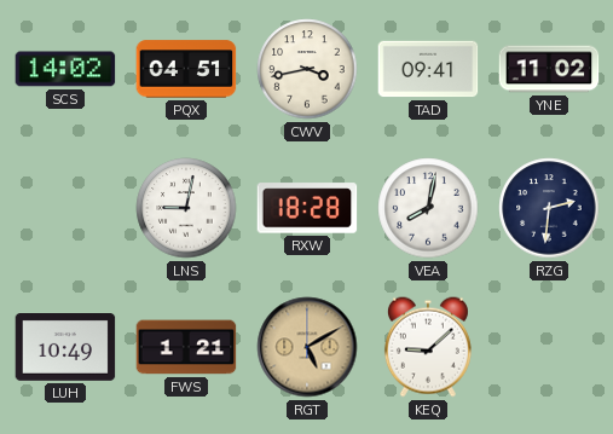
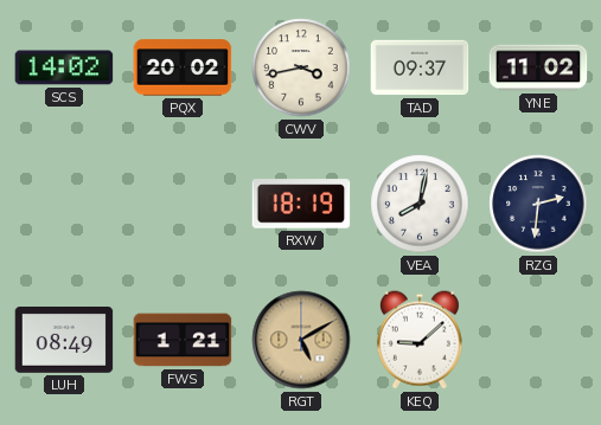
PQX: 04:51 -> 20:02
TAD: 09:41 -> 09:37
LNS: 9:02 -> none
RXW: 18:28 -> 18:19
LUH: 10:49 -> 08:49
